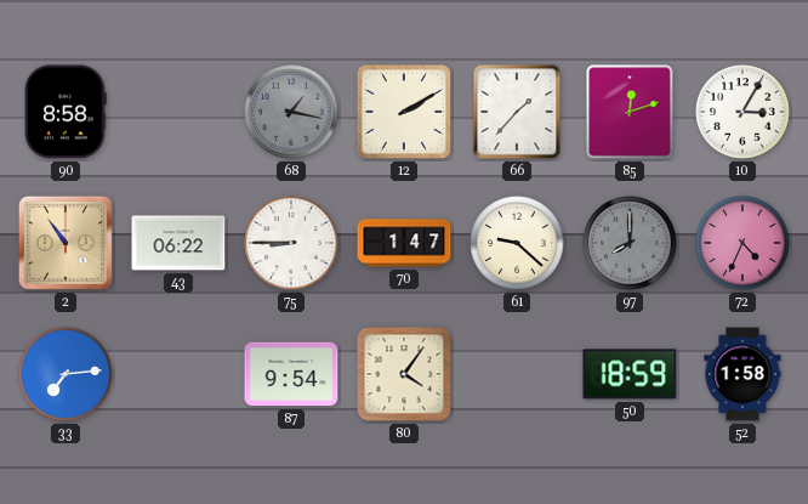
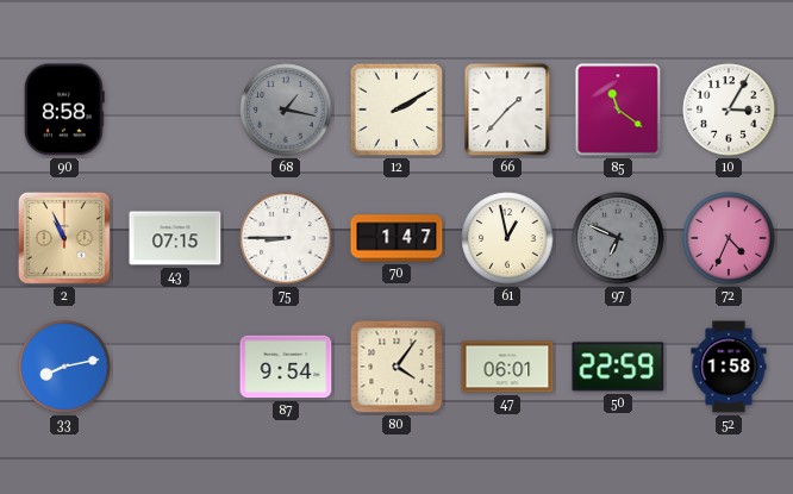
85: 12:12 -> 11:21
2: 10:54 -> 10:56
43: 06:22 -> 07:15
61: 9:22 -> 12:58
97: 8:00 -> 6:49
33: 7:14 -> 8:13
47: none -> 06:01
50: 18:59 -> 22:59
